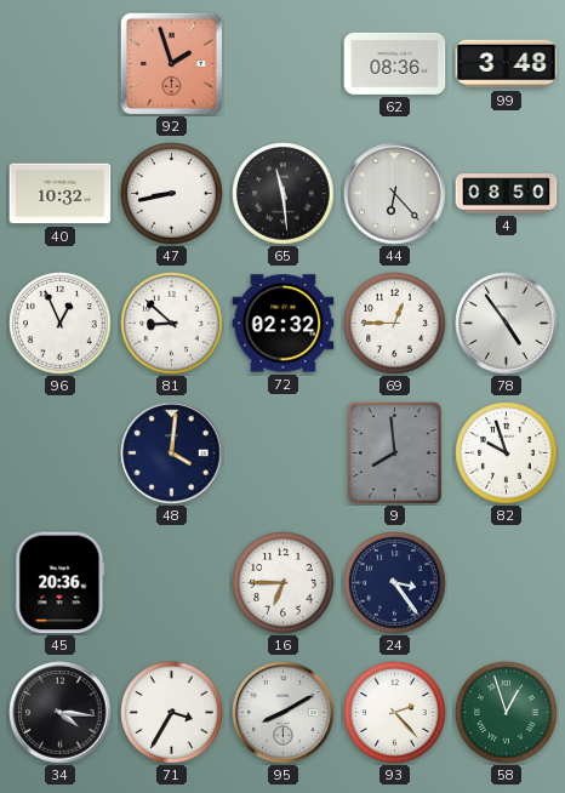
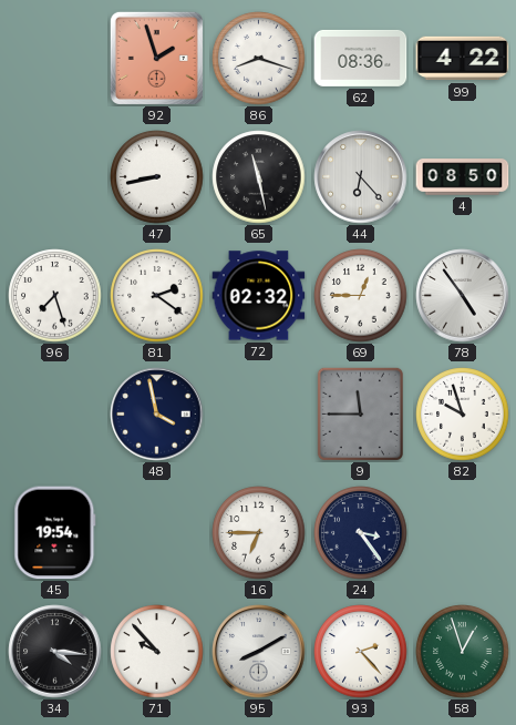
86: none -> 8:18
99: 3:48 -> 4:22
40: 10:32 -> none
65: 11:29 -> 11:28
96: 12:56 -> 7:27
81: 8:52 -> 2:21
48: 4:01 -> 3:58
9: 7:59 -> 11:45
45: 20:36 -> 19:54
71: 3:35 -> 9:53
